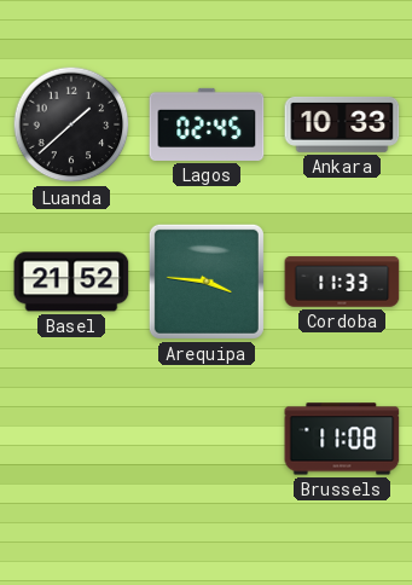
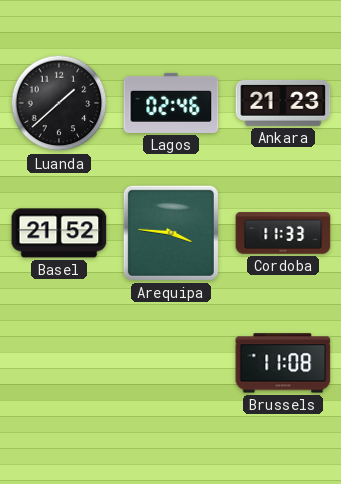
Lagos: 02:45 -> 02:46
Ankara: 10:33 -> 21:23
